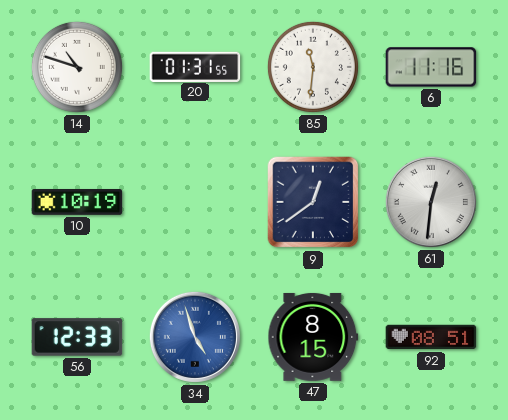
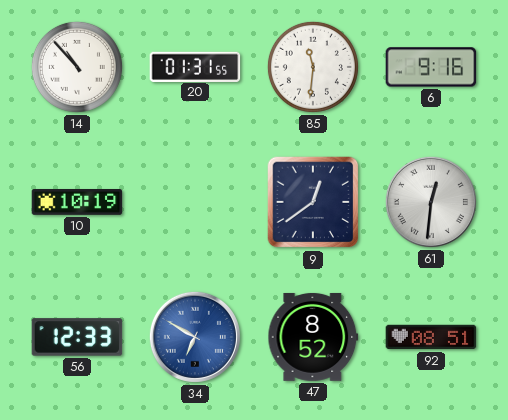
14: 10:48 -> 10:53
6: 11:16 -> 9:16
34: 4:57 -> 6:50
47: 8:15 -> 8:52
